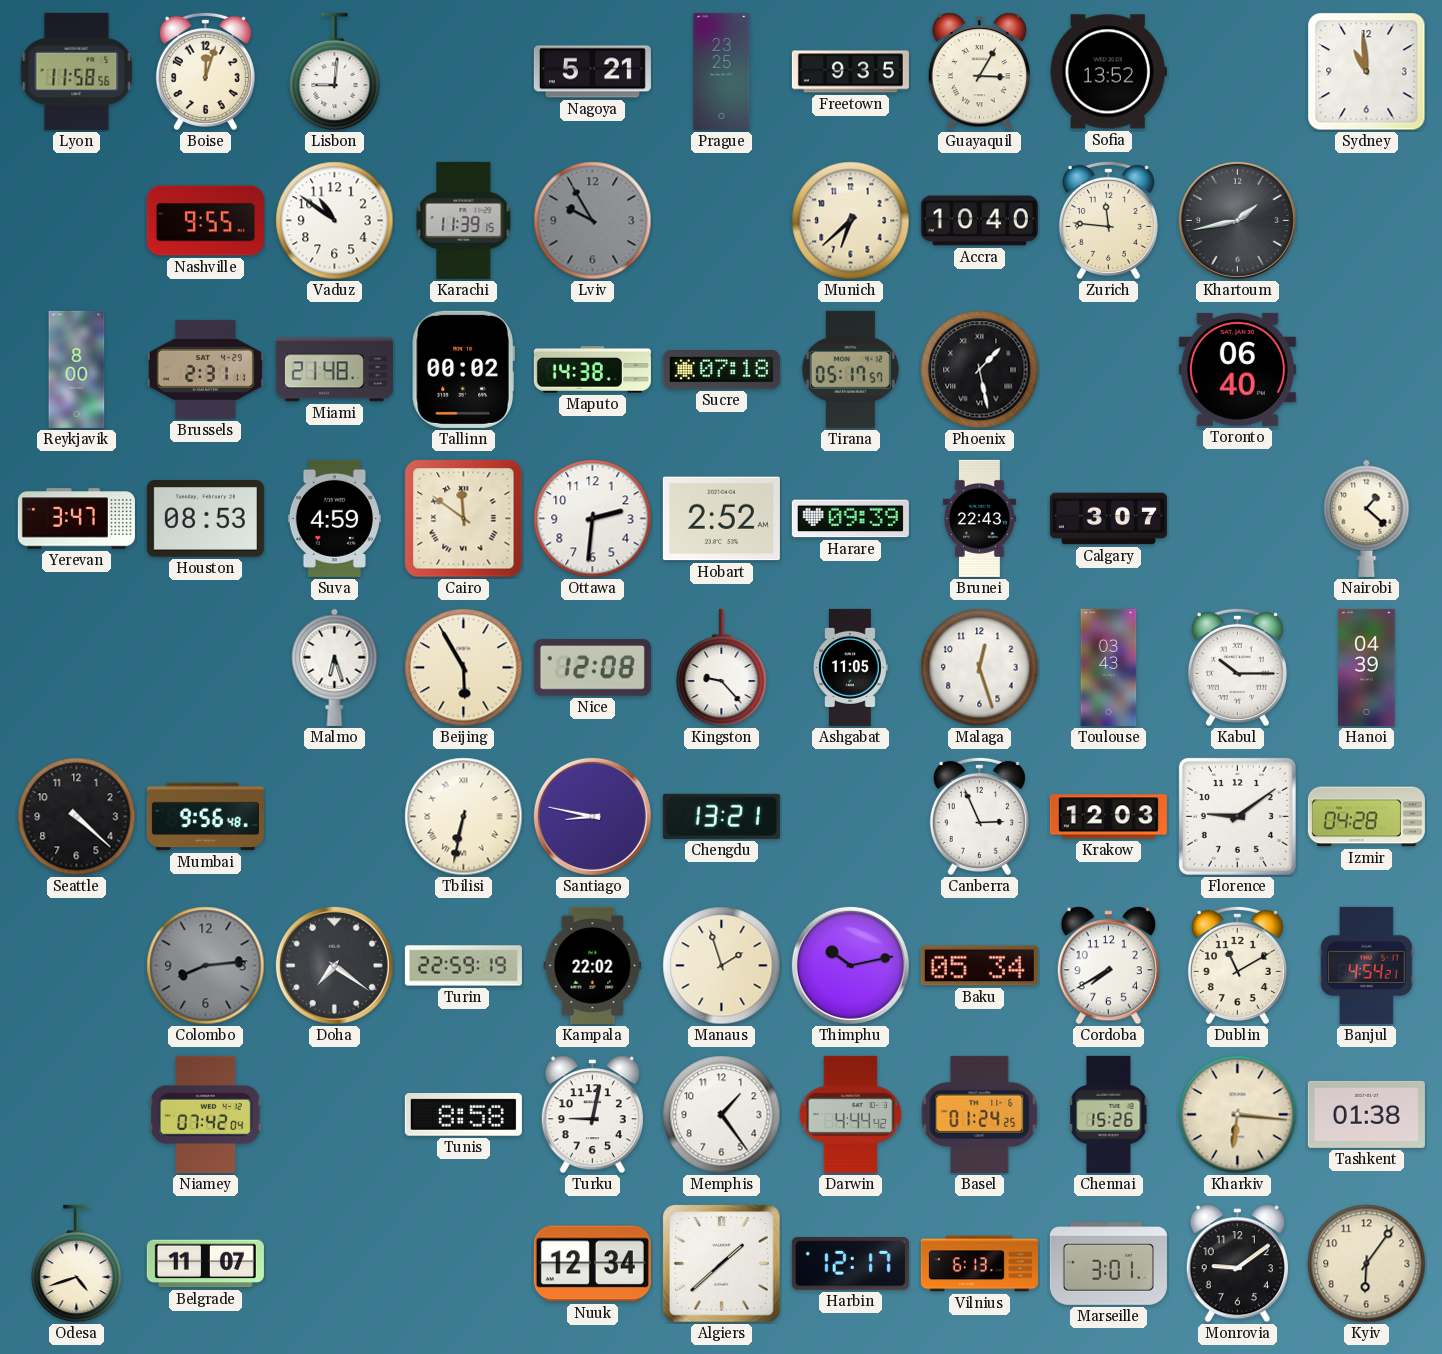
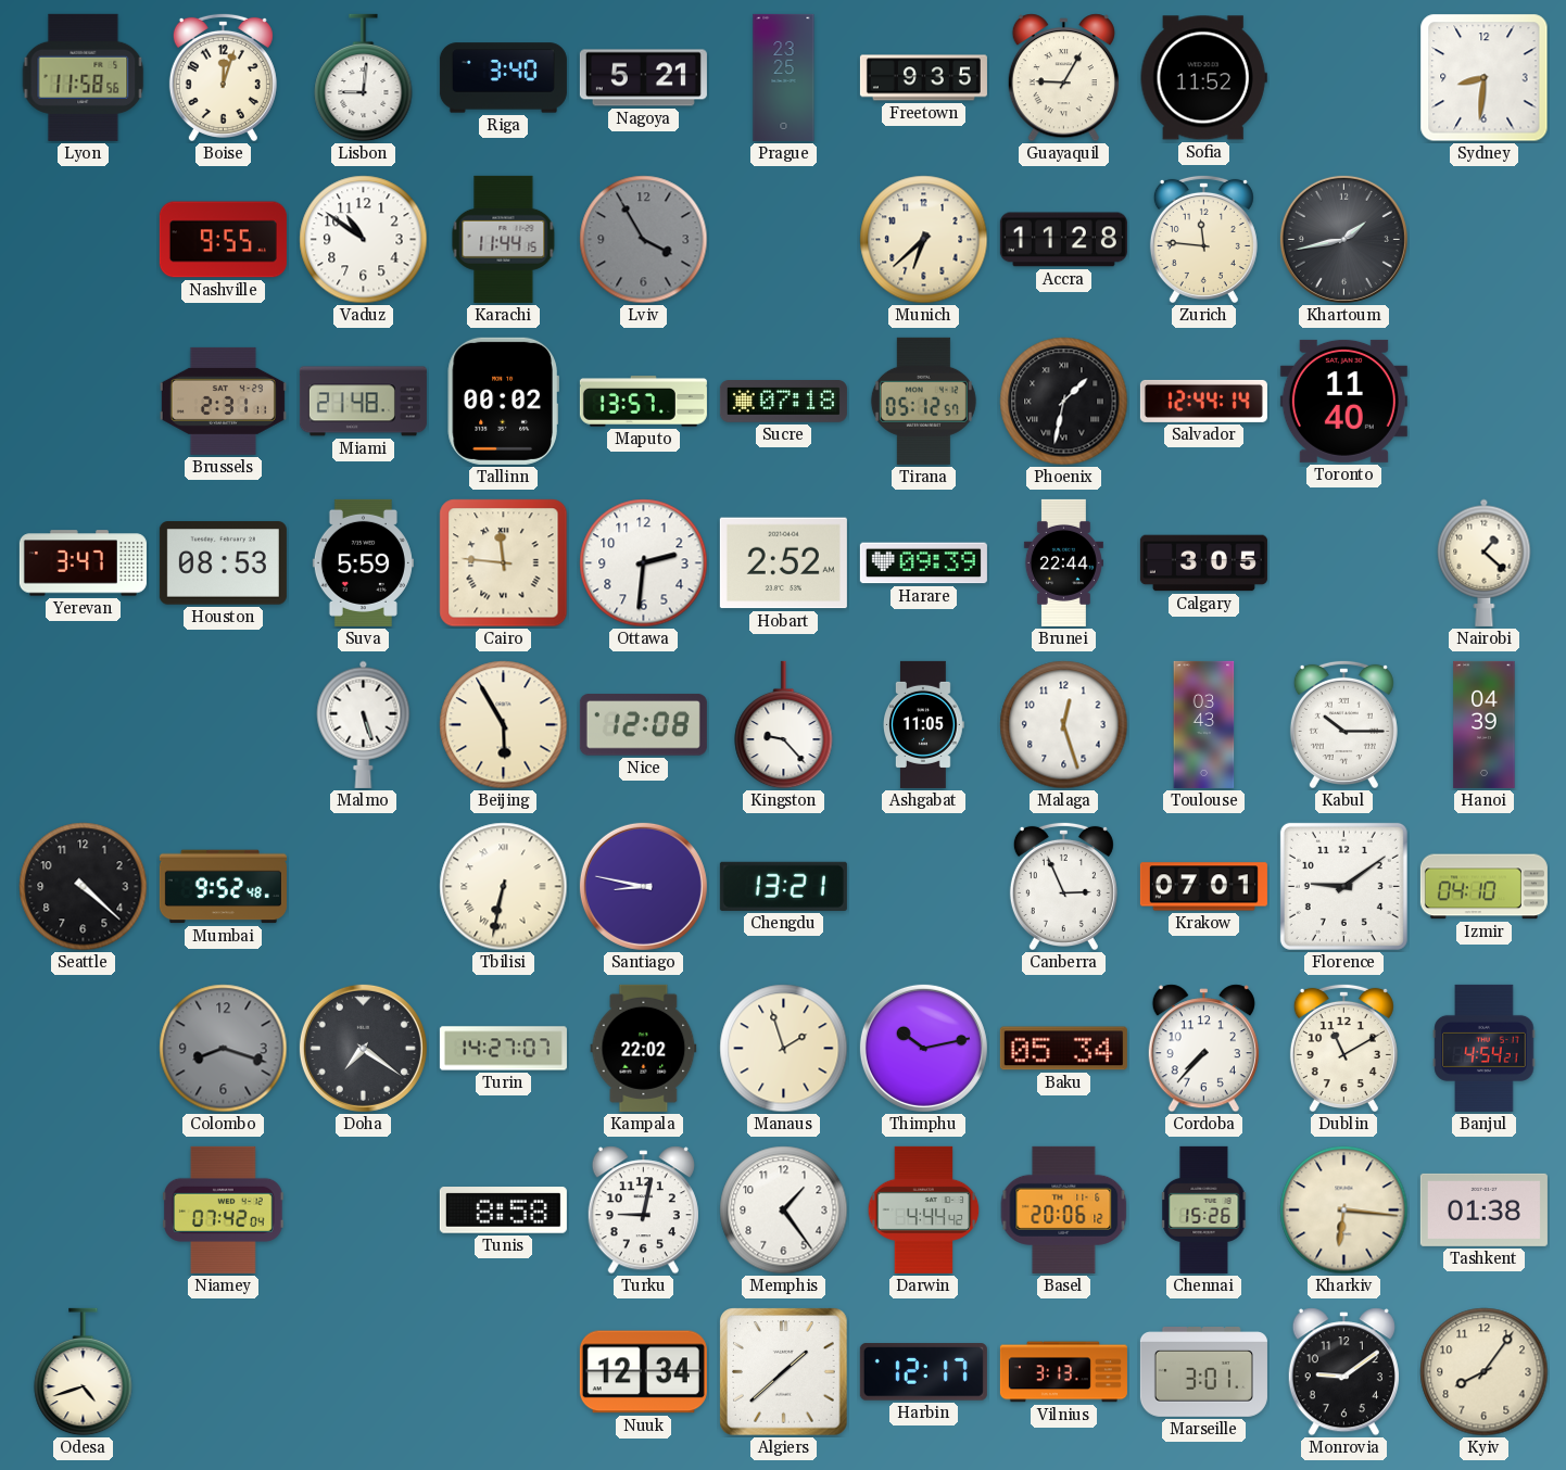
Riga: none -> 3:40
Guayaquil: 3:05 -> 9:05
Sofia: 13:52 -> 11:52
Sydney: 10:59 -> 8:31
Karachi: 11:39 -> 11:44
Lviv: 9:55 -> 3:55
Accra: 10:40 -> 11:28
Reykjavik: 8:00 -> none
Maputo: 14:38 -> 13:57
Tirana: 05:17 -> 05:12
Phoenix: 1:28 -> 1:32
Salvador: none -> 12:44
Toronto: 06:40 -> 11:40
Suva: 4:59 -> 5:59
Cairo: 11:51 -> 11:46
Brunei: 22:43 -> 22:44
Calgary: 3:07 -> 3:05
Malmo: 6:27 -> 5:27
Mumbai: 9:56 -> 9:52
Krakow: 12:03 -> 07:01
Izmir: 04:28 -> 04:10
Colombo: 8:14 -> 8:18
Turin: 22:59 -> 14:27
Cordoba: 7:40 -> 7:37
Basel: 01:24 -> 20:06
Belgrade: 11:07 -> none
Vilnius: 6:13 -> 3:13
Kyiv: 6:06 -> 8:06
